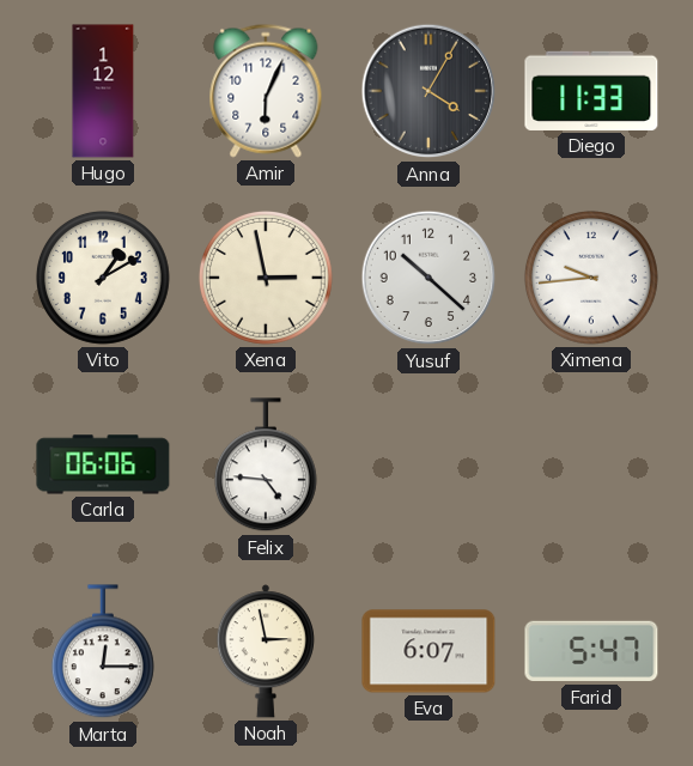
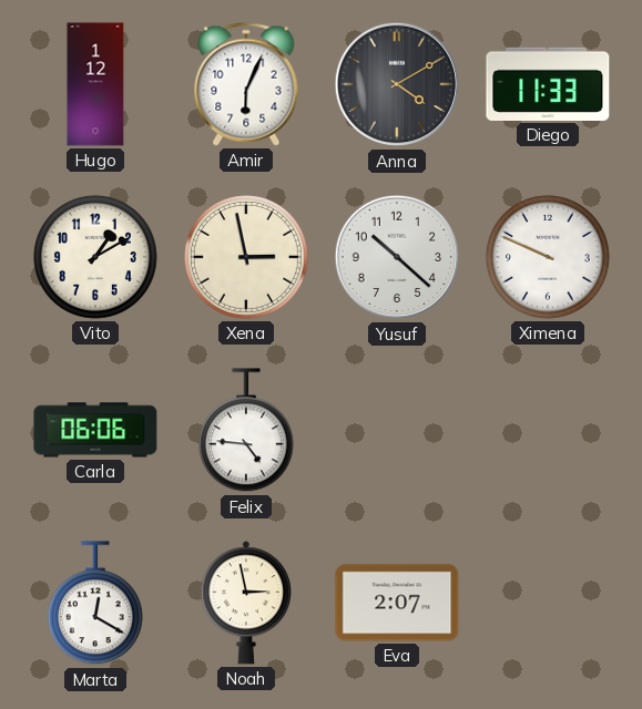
Anna: 4:05 -> 4:10
Ximena: 9:44 -> 9:49
Marta: 12:15 -> 12:20
Eva: 6:07 -> 2:07
Farid: 5:47 -> none
